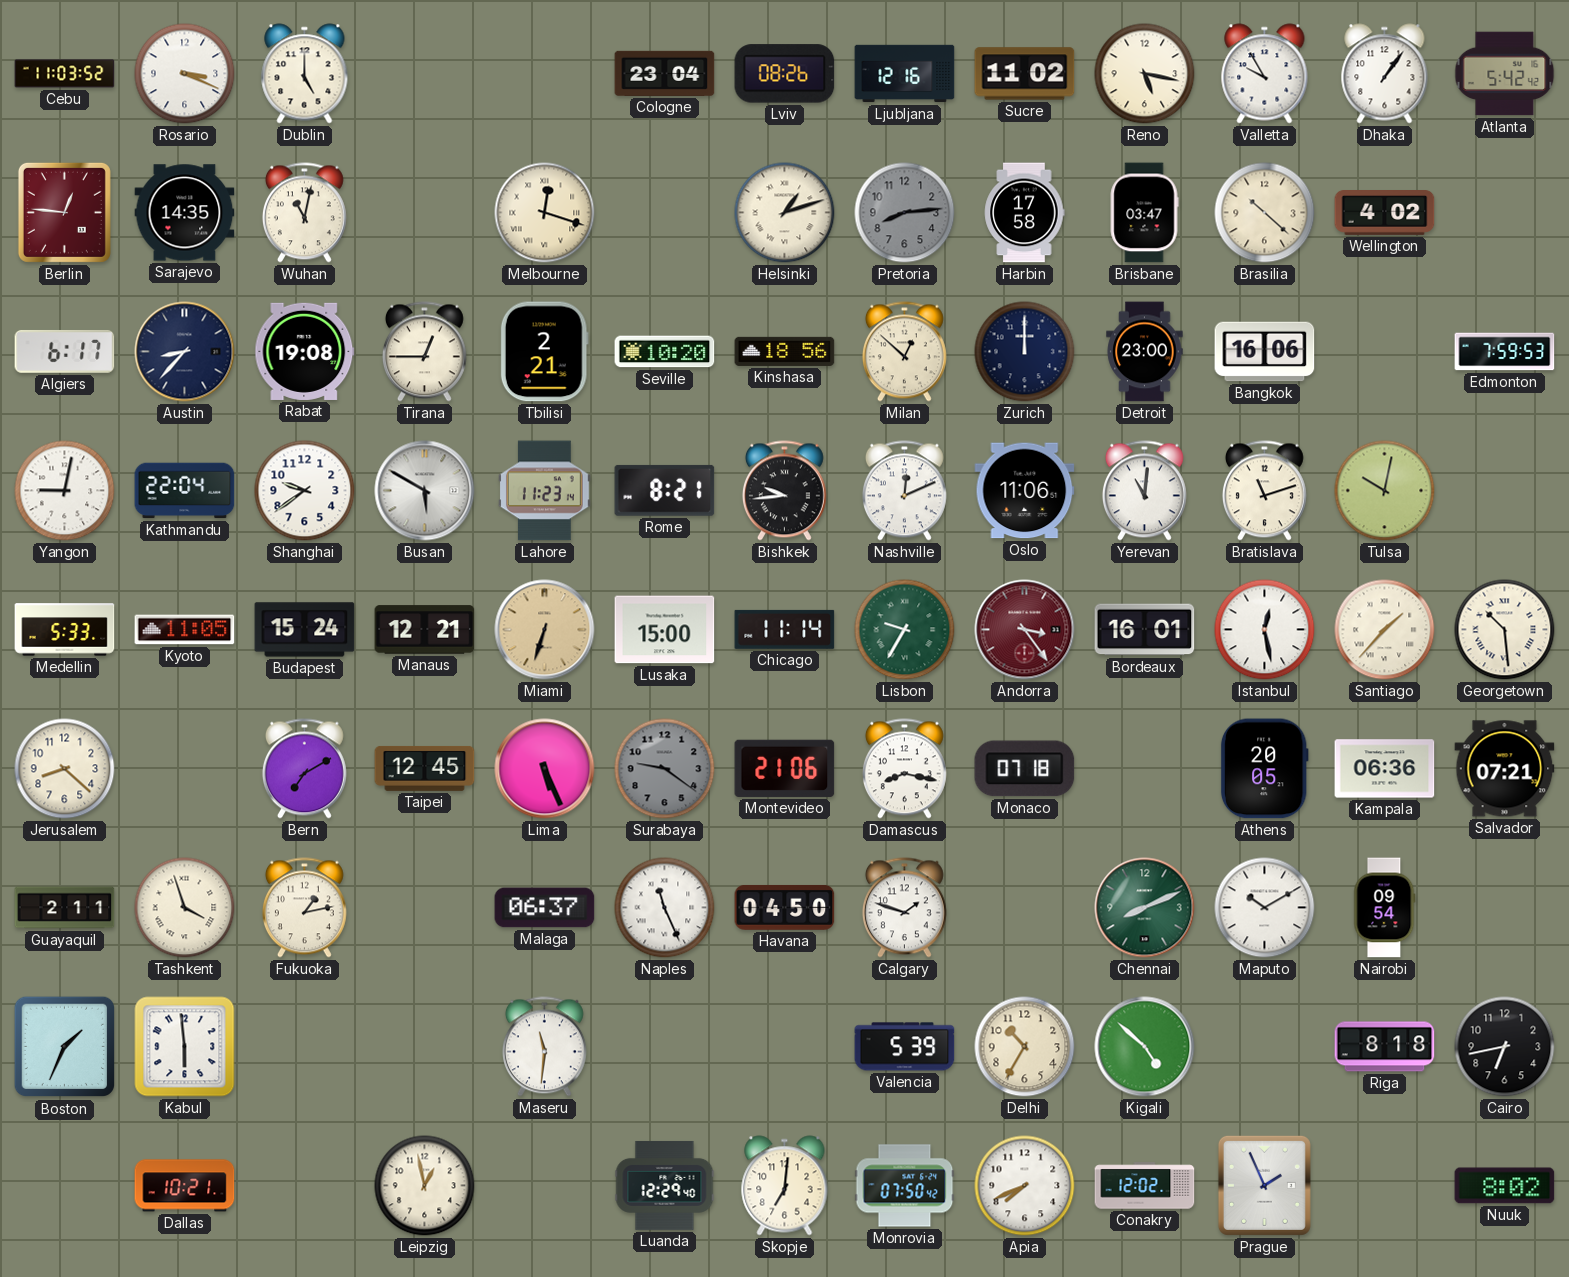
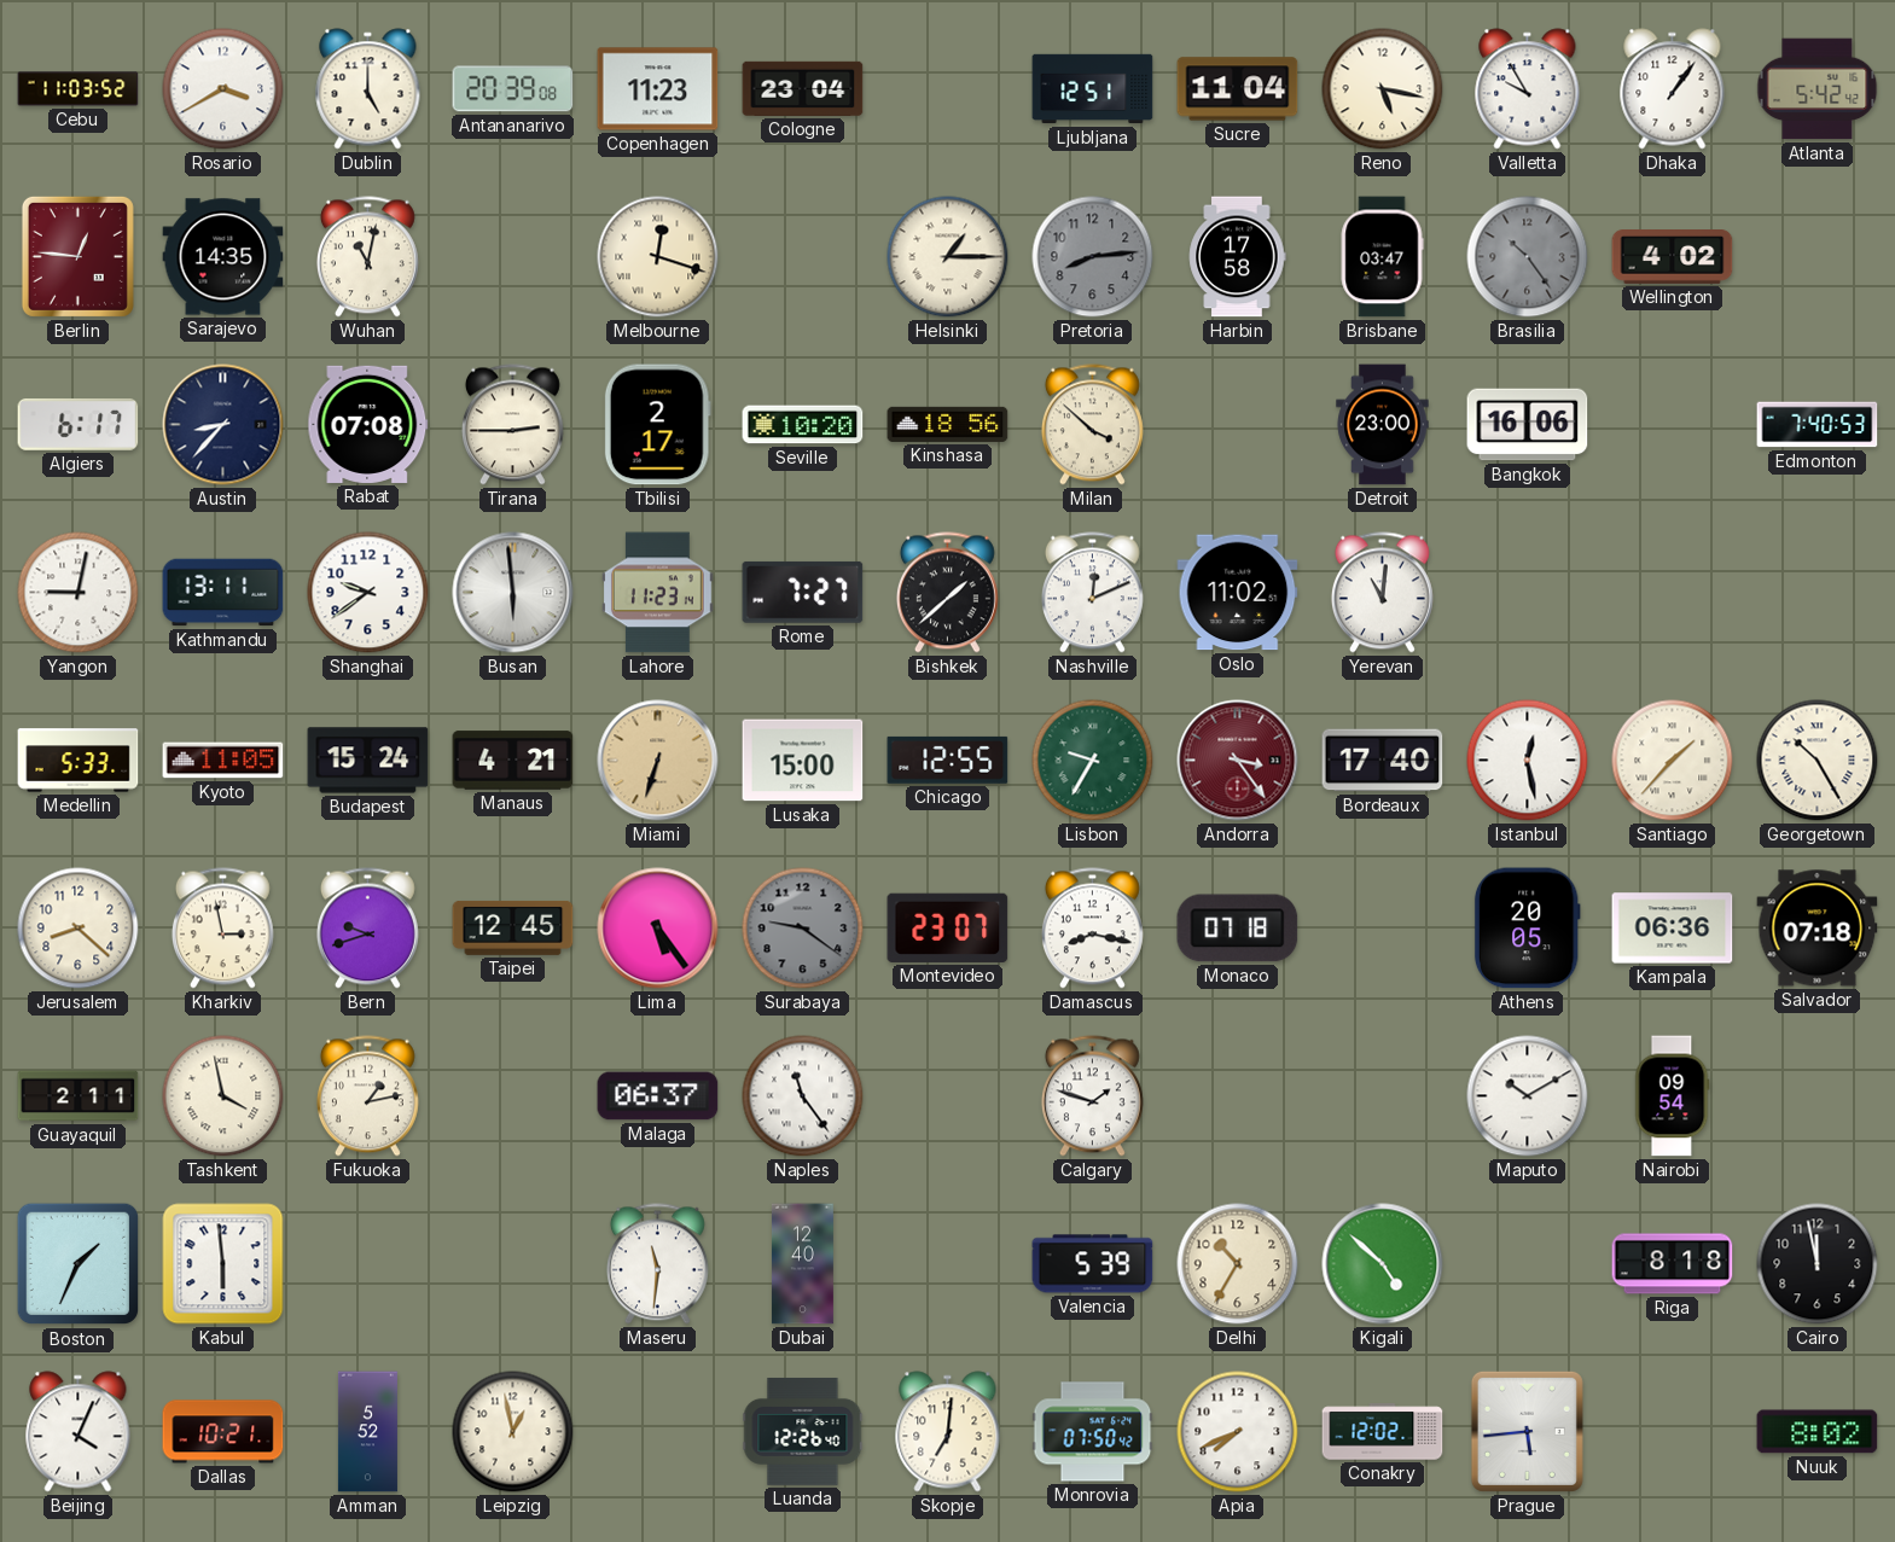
Rosario: 3:19 -> 3:40
Antananarivo: none -> 20:39
Copenhagen: none -> 11:23
Lviv: 08:26 -> none
Ljubljana: 12:16 -> 12:51
Sucre: 11:02 -> 11:04
Helsinki: 1:12 -> 1:15
Brasilia: 10:22 -> 10:24
Brasilia dial: cream -> grey
Rabat: 19:08 -> 07:08
Tirana: 12:45 -> 2:45
Tbilisi: 2:21 -> 2:17
Milan: 12:52 -> 3:52
Zurich: 12:00 -> none
Edmonton: 7:59 -> 7:40
Kathmandu: 22:04 -> 13:11
Busan: 5:50 -> 5:59
Rome: 8:21 -> 7:27
Bishkek: 9:44 -> 1:38
Oslo: 11:06 -> 11:02
Bratislava: 11:12 -> none
Tulsa: 10:02 -> none
Manaus: 12:21 -> 4:21
Chicago: 11:14 -> 12:55
Bordeaux: 16:01 -> 17:40
Georgetown: 10:29 -> 10:25
Kharkiv: none -> 2:58
Bern: 7:10 -> 9:42
Lima: 5:26 -> 5:24
Montevideo: 21:06 -> 23:07
Salvador: 07:21 -> 07:18
Tashkent: 3:57 -> 3:58
Naples: 11:26 -> 11:24
Havana: 04:50 -> none
Chennai: 8:11 -> none
Dubai: none -> 12:40
Cairo: 6:43 -> 11:58
Beijing: none -> 4:04
Amman: none -> 5:52
Luanda: 12:29 -> 12:26
Prague: 1:56 -> 5:44
